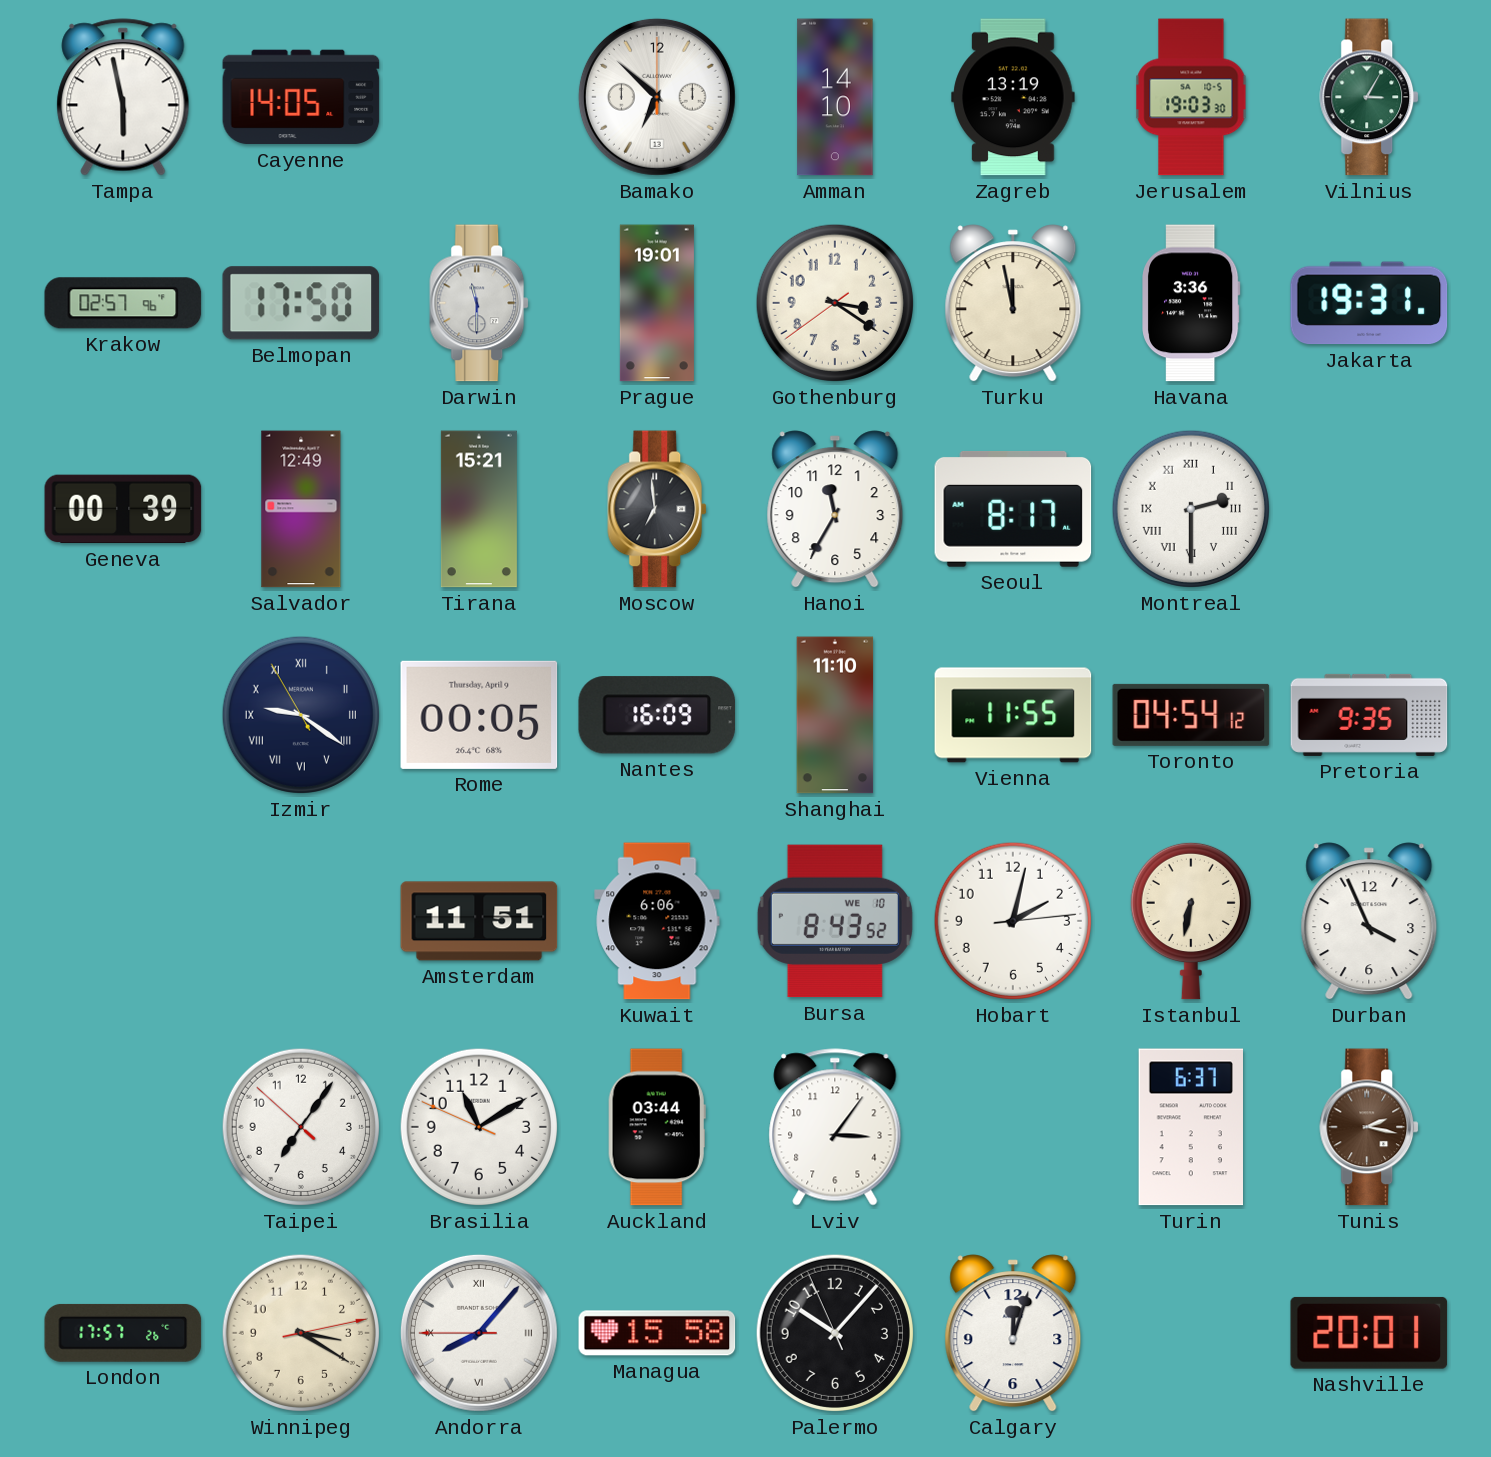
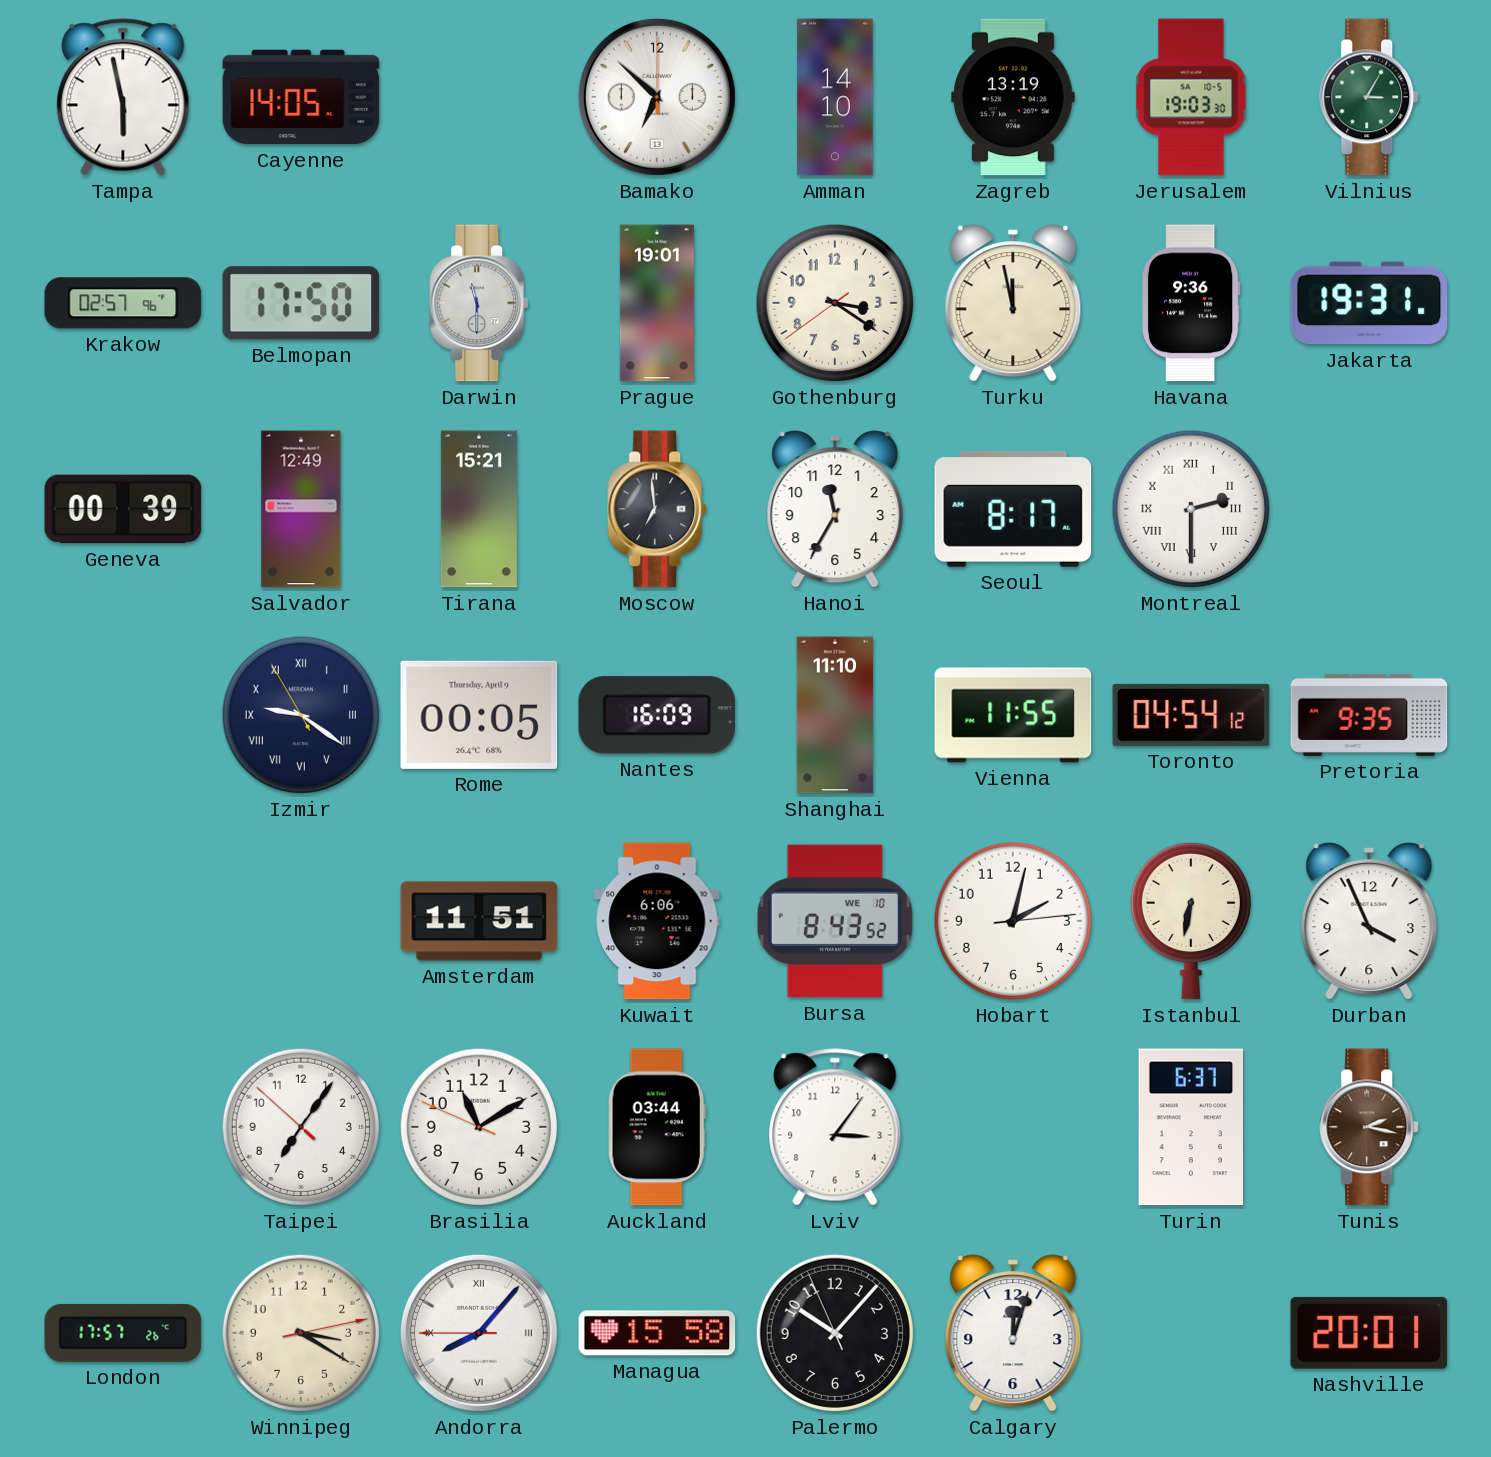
Havana: 3:36 -> 9:36
